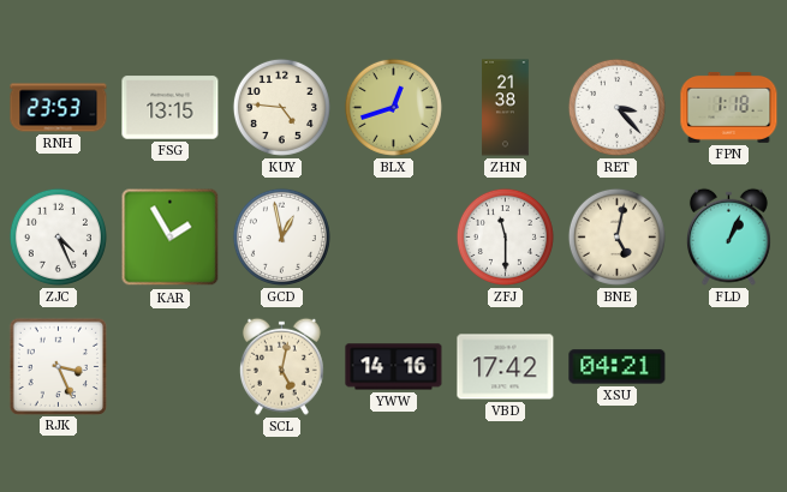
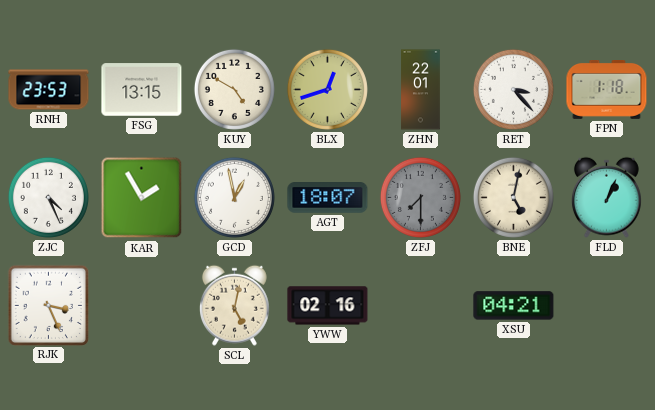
KUY: 4:46 -> 4:50
ZHN: 21:38 -> 22:01
AGT: none -> 18:07
ZFJ: 11:30 -> 7:30
ZFJ dial: white -> grey
YWW: 14:16 -> 02:16
VBD: 17:42 -> none
